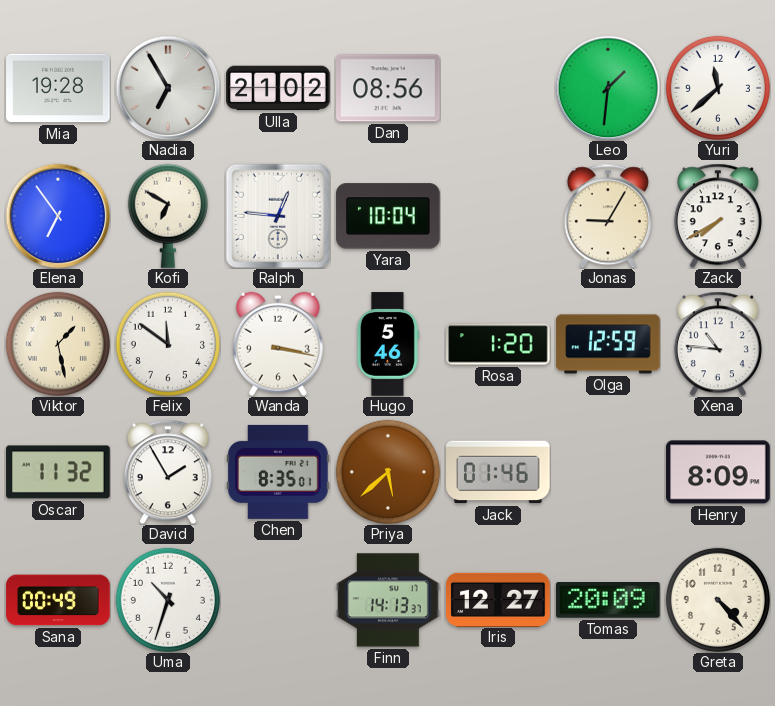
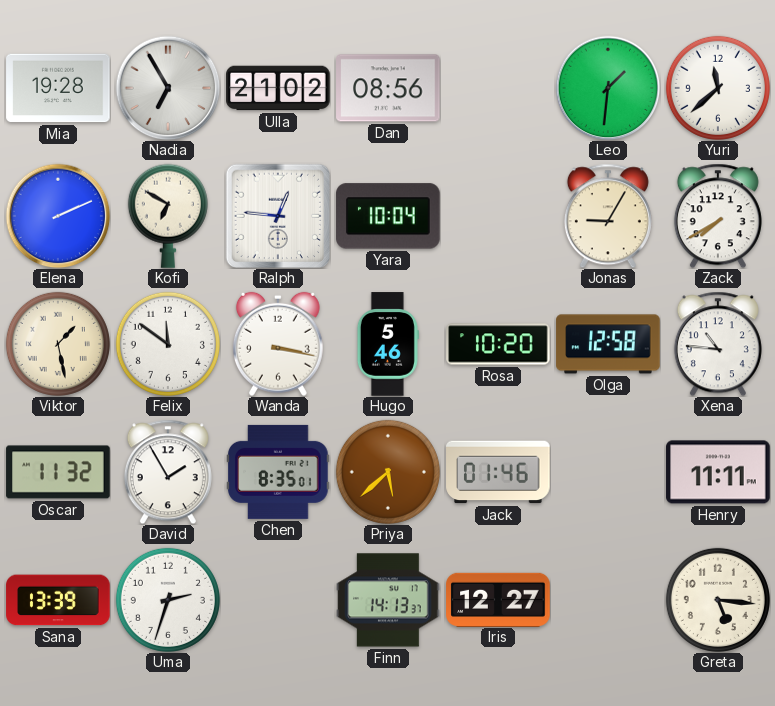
Elena: 6:54 -> 2:11
Rosa: 1:20 -> 10:20
Olga: 12:59 -> 12:58
Henry: 8:09 -> 11:11
Sana: 00:49 -> 13:39
Uma: 10:33 -> 2:33
Tomas: 20:09 -> none
Greta: 4:23 -> 5:16
